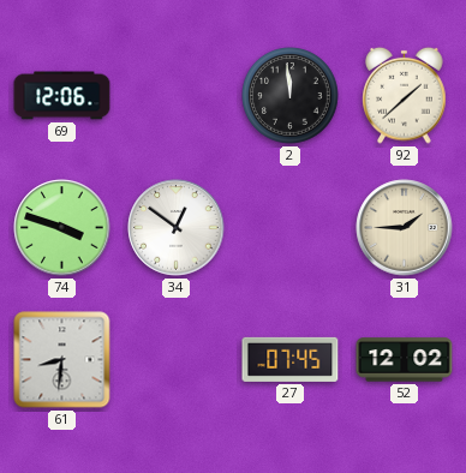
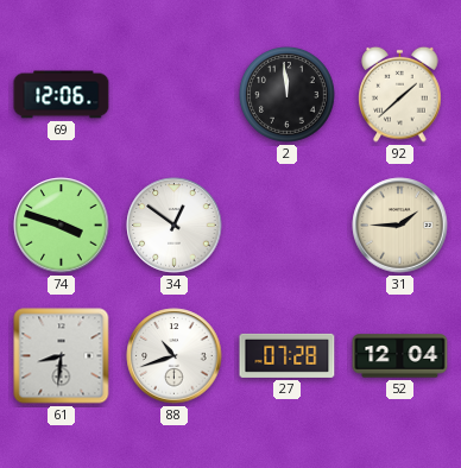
88: none -> 10:42
27: 07:45 -> 07:28
52: 12:02 -> 12:04
